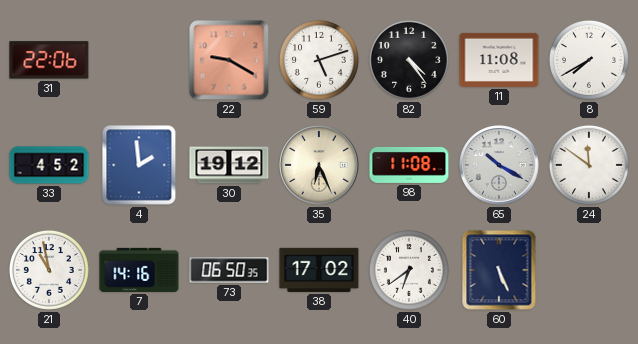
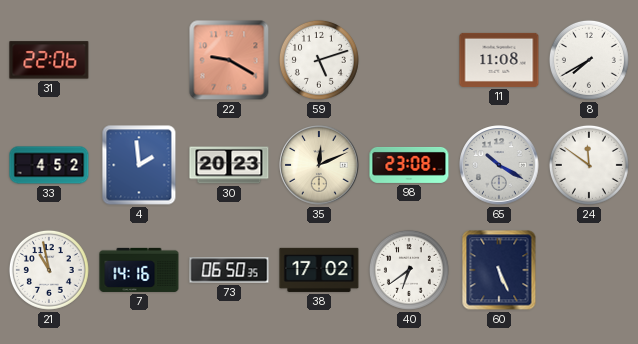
82: 4:24 -> none
30: 19:12 -> 20:23
35: 6:26 -> 12:11
98: 11:08 -> 23:08
